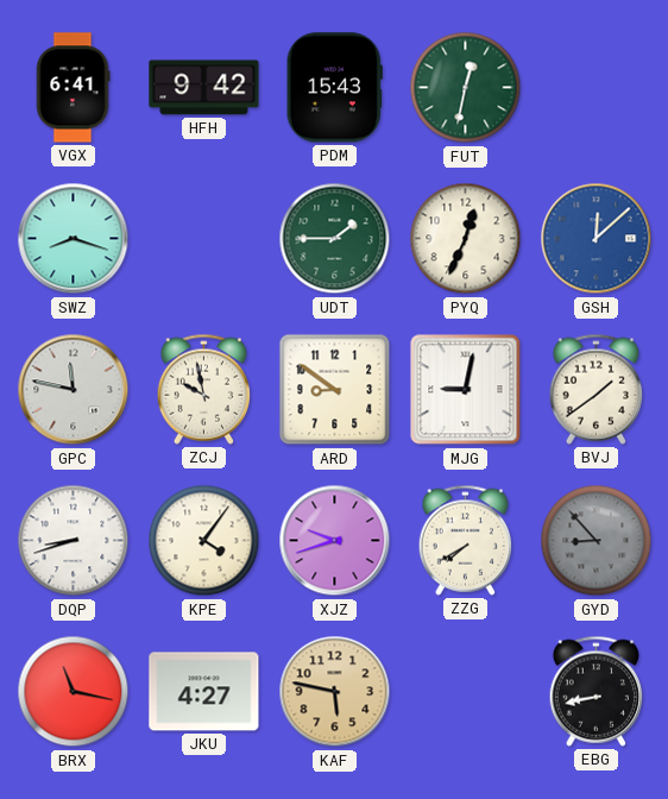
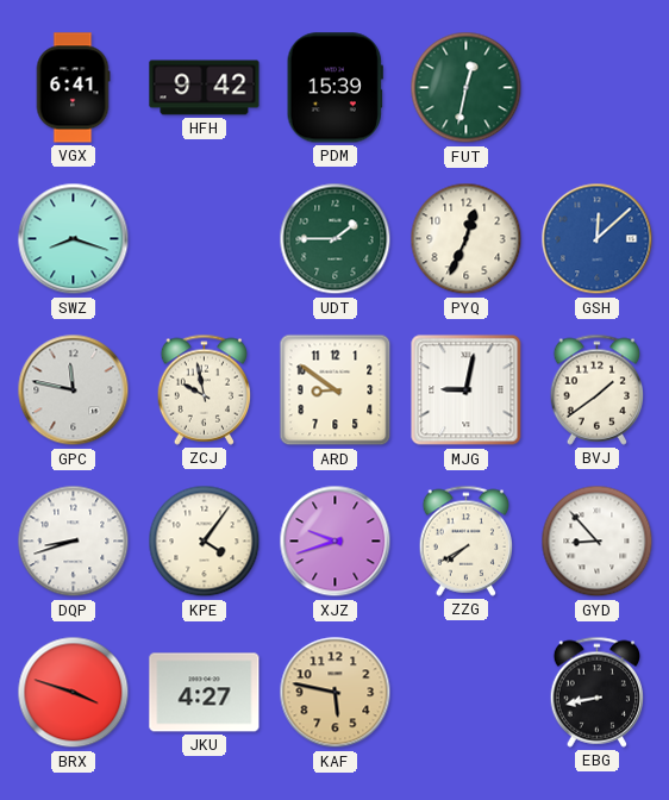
PDM: 15:43 -> 15:39
GYD dial: grey -> white
BRX: 11:17 -> 3:48
